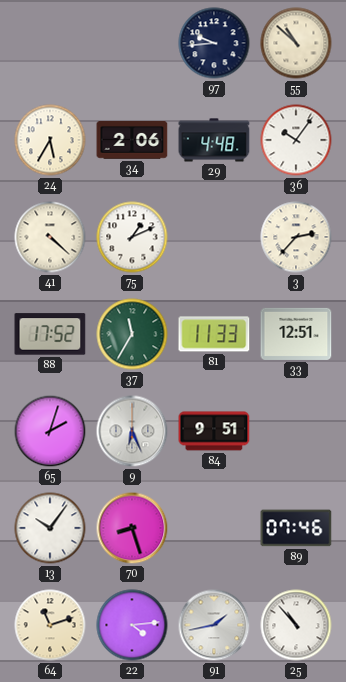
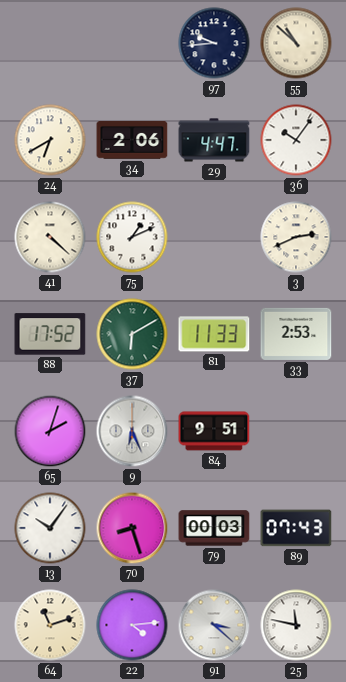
24: 5:35 -> 6:40
29: 4:48 -> 4:47
3: 2:37 -> 2:41
37: 11:35 -> 6:10
33: 12:51 -> 2:53
79: none -> 00:03
89: 07:46 -> 07:43
91: 1:43 -> 3:22
25: 10:53 -> 11:47
